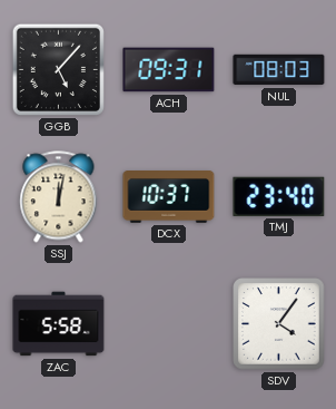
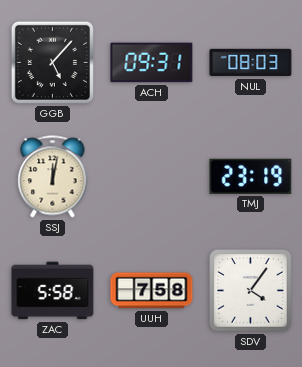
DCX: 10:37 -> none
TMJ: 23:40 -> 23:19
UUH: none -> 7:58
